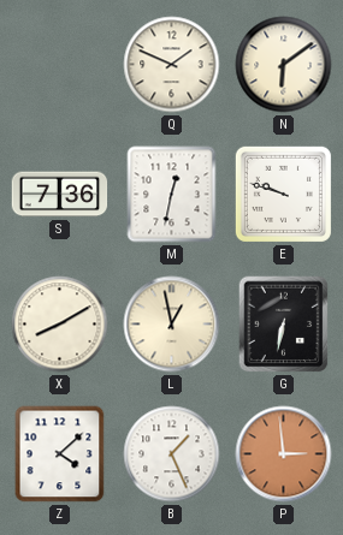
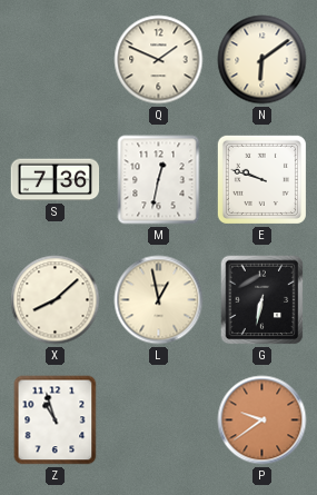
X: 8:10 -> 8:08
Z: 4:08 -> 10:57
B: 1:26 -> none
P: 2:59 -> 9:39
